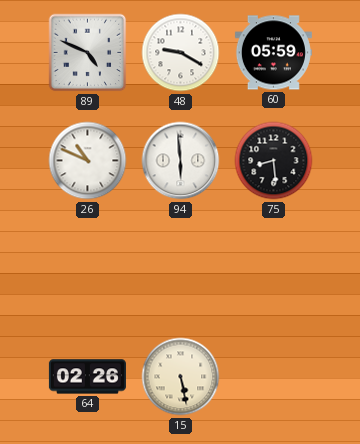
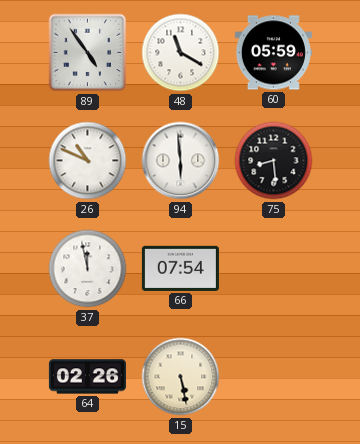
89: 4:49 -> 4:54
48: 9:20 -> 11:20
37: none -> 11:58
66: none -> 07:54
